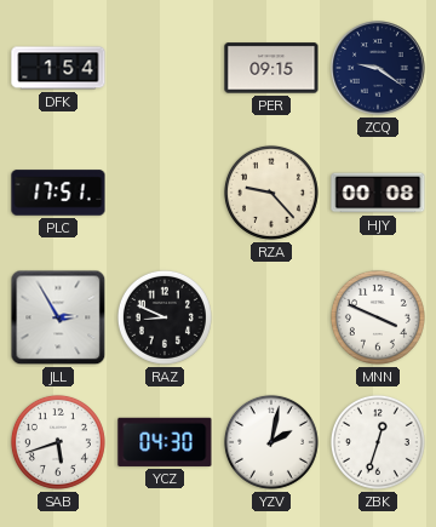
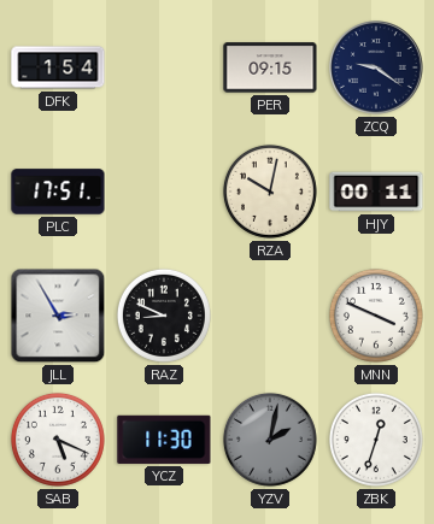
RZA: 9:23 -> 10:02
HJY: 00:08 -> 00:11
SAB: 5:42 -> 5:19
YCZ: 04:30 -> 11:30
YZV dial: white -> grey
